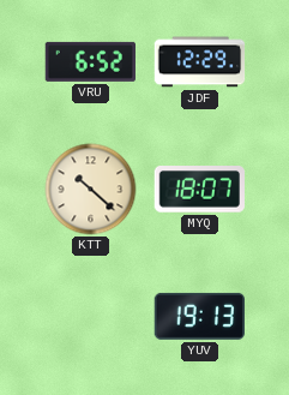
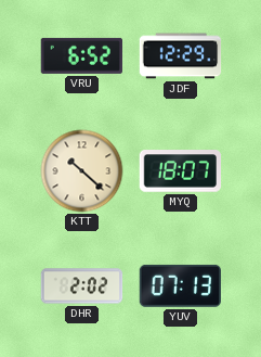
DHR: none -> 2:02
YUV: 19:13 -> 07:13
